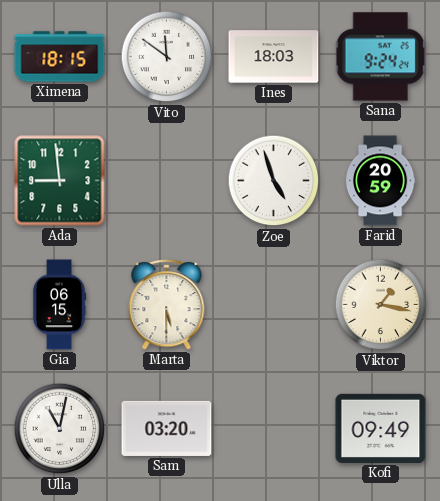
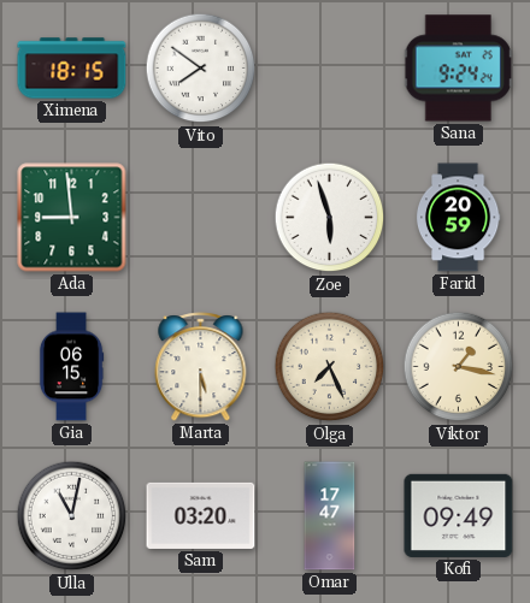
Vito: 11:51 -> 7:51
Ines: 18:03 -> none
Zoe: 4:57 -> 5:57
Olga: none -> 7:26
Omar: none -> 17:47
